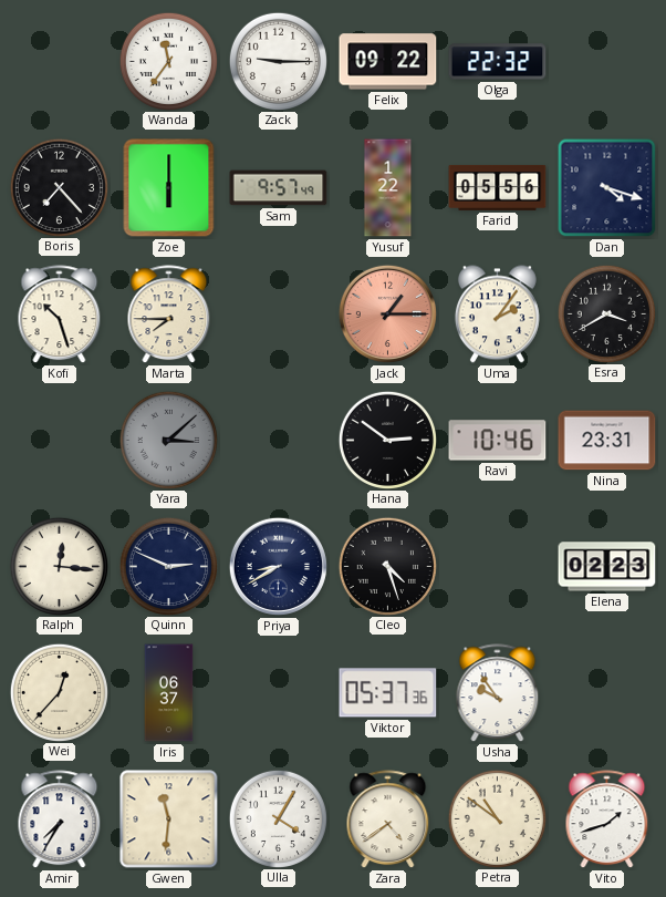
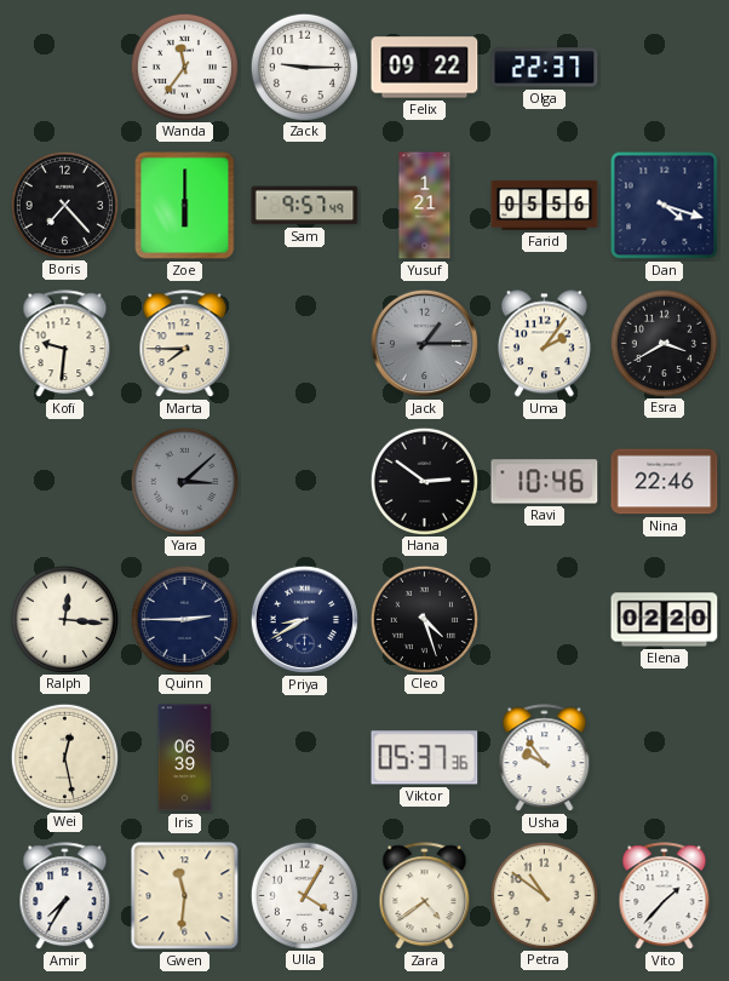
Olga: 22:32 -> 22:37
Yusuf: 1:22 -> 1:21
Kofi: 10:27 -> 9:31
Jack dial: salmon -> grey
Nina: 23:31 -> 22:46
Quinn: 2:49 -> 2:45
Elena: 02:23 -> 02:20
Wei: 12:37 -> 12:28
Iris: 06:37 -> 06:39
Vito: 1:42 -> 1:37
